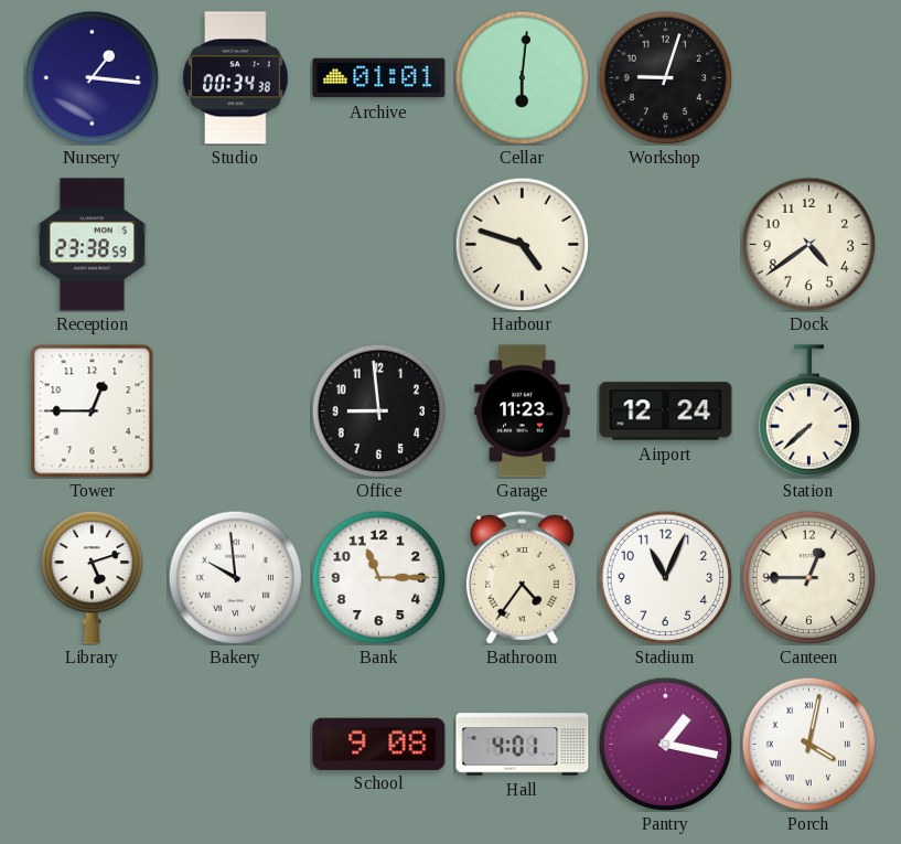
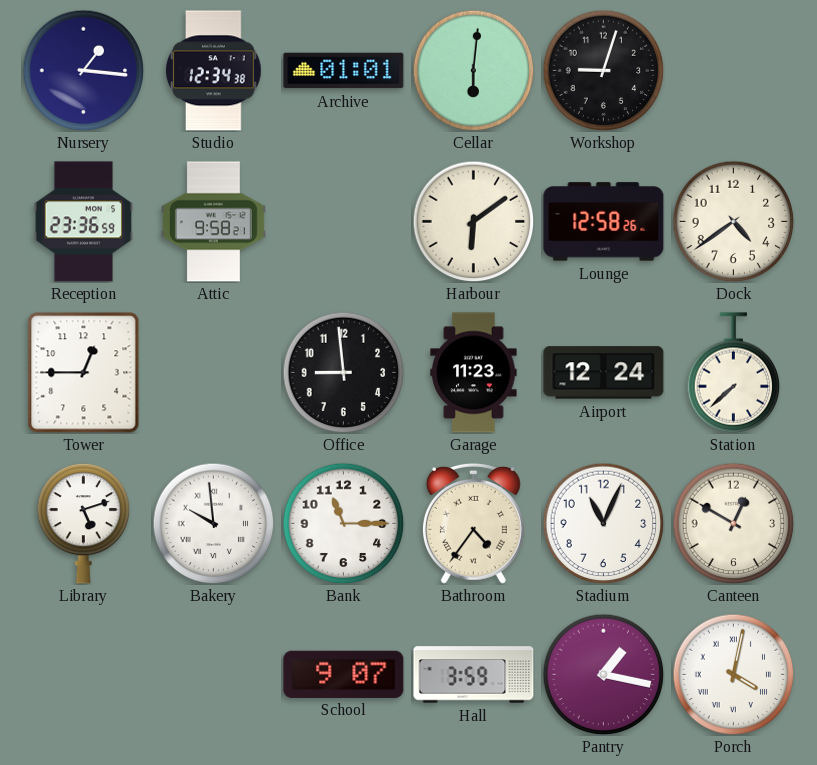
Studio: 00:34 -> 12:34
Reception: 23:38 -> 23:36
Attic: none -> 9:58
Harbour: 4:48 -> 6:09
Lounge: none -> 12:58
Canteen: 12:45 -> 12:50
School: 9:08 -> 9:07
Hall: 4:01 -> 3:59
